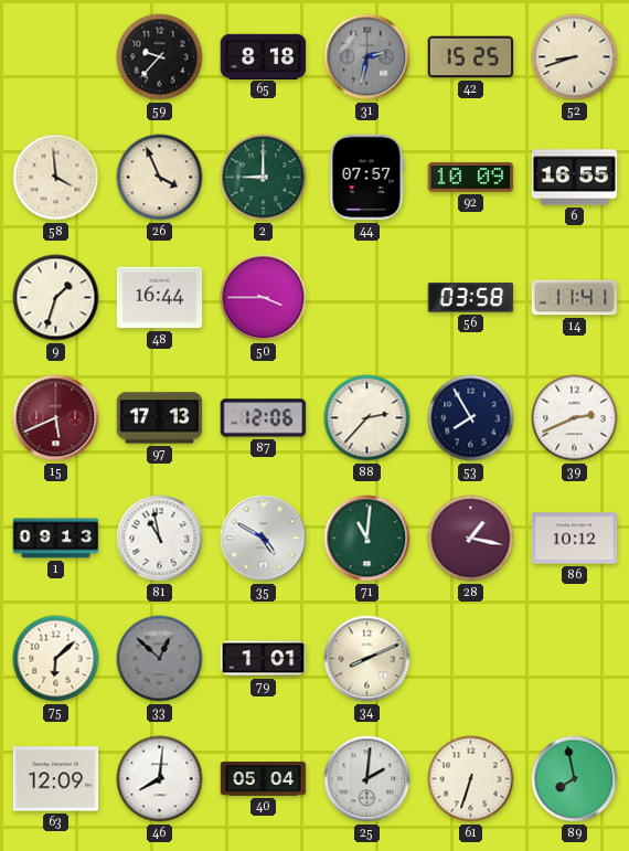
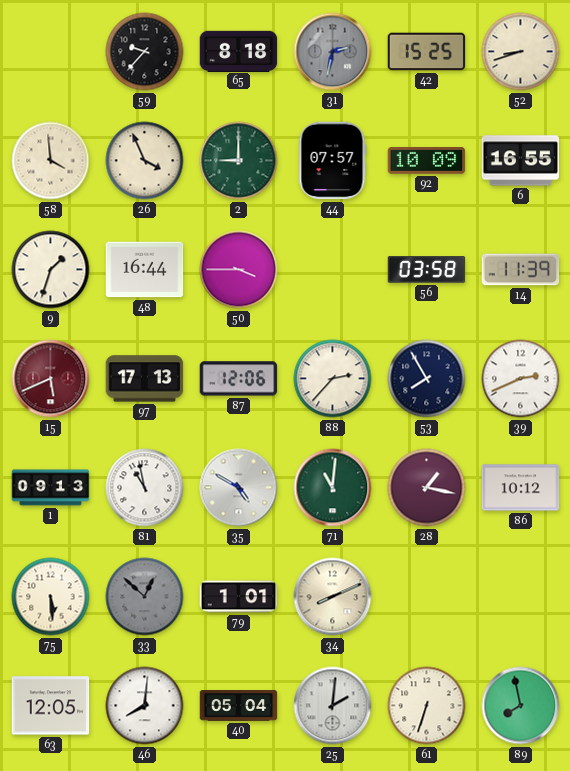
14: 11:41 -> 11:39
75: 6:08 -> 5:29
63: 12:09 -> 12:05
